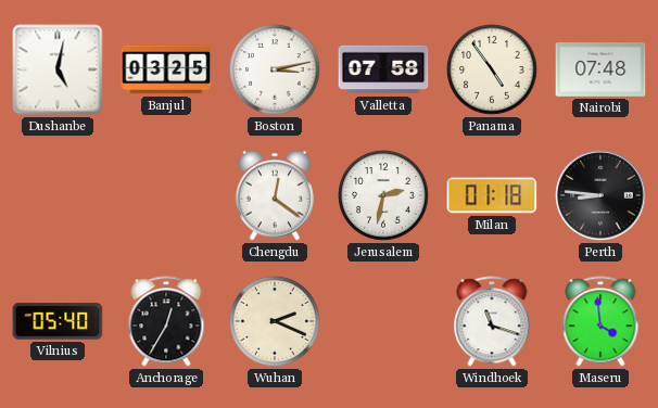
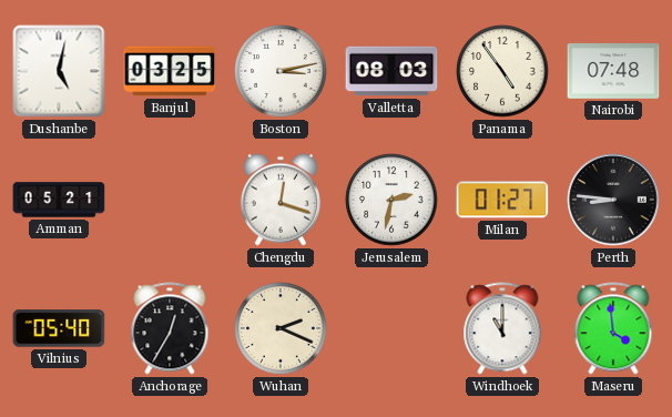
Valletta: 07:58 -> 08:03
Amman: none -> 05:21
Chengdu: 12:21 -> 12:18
Milan: 01:18 -> 01:27
Windhoek: 11:18 -> 11:00
